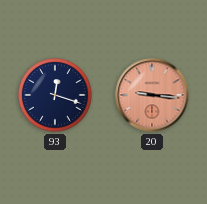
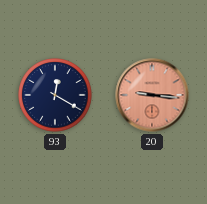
93: 12:18 -> 12:20
